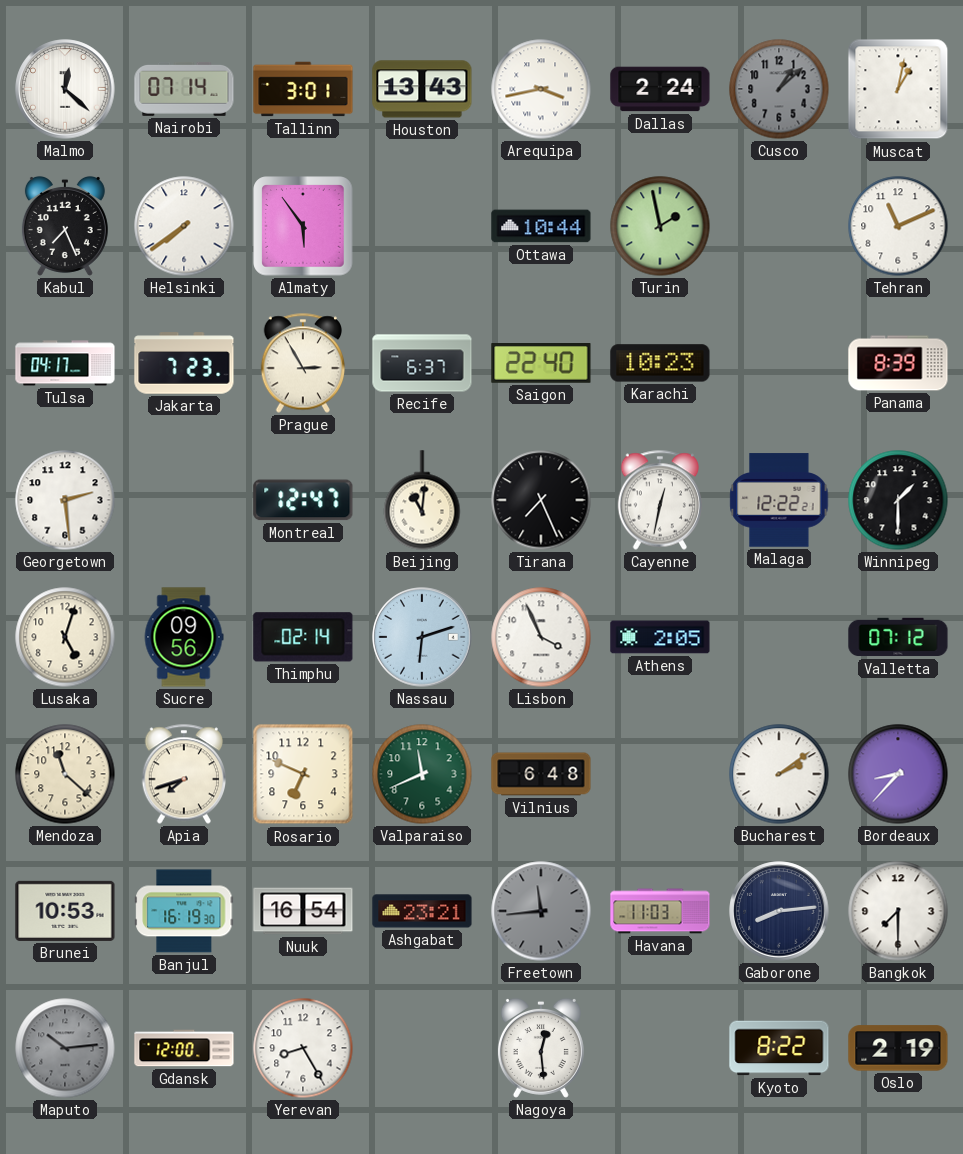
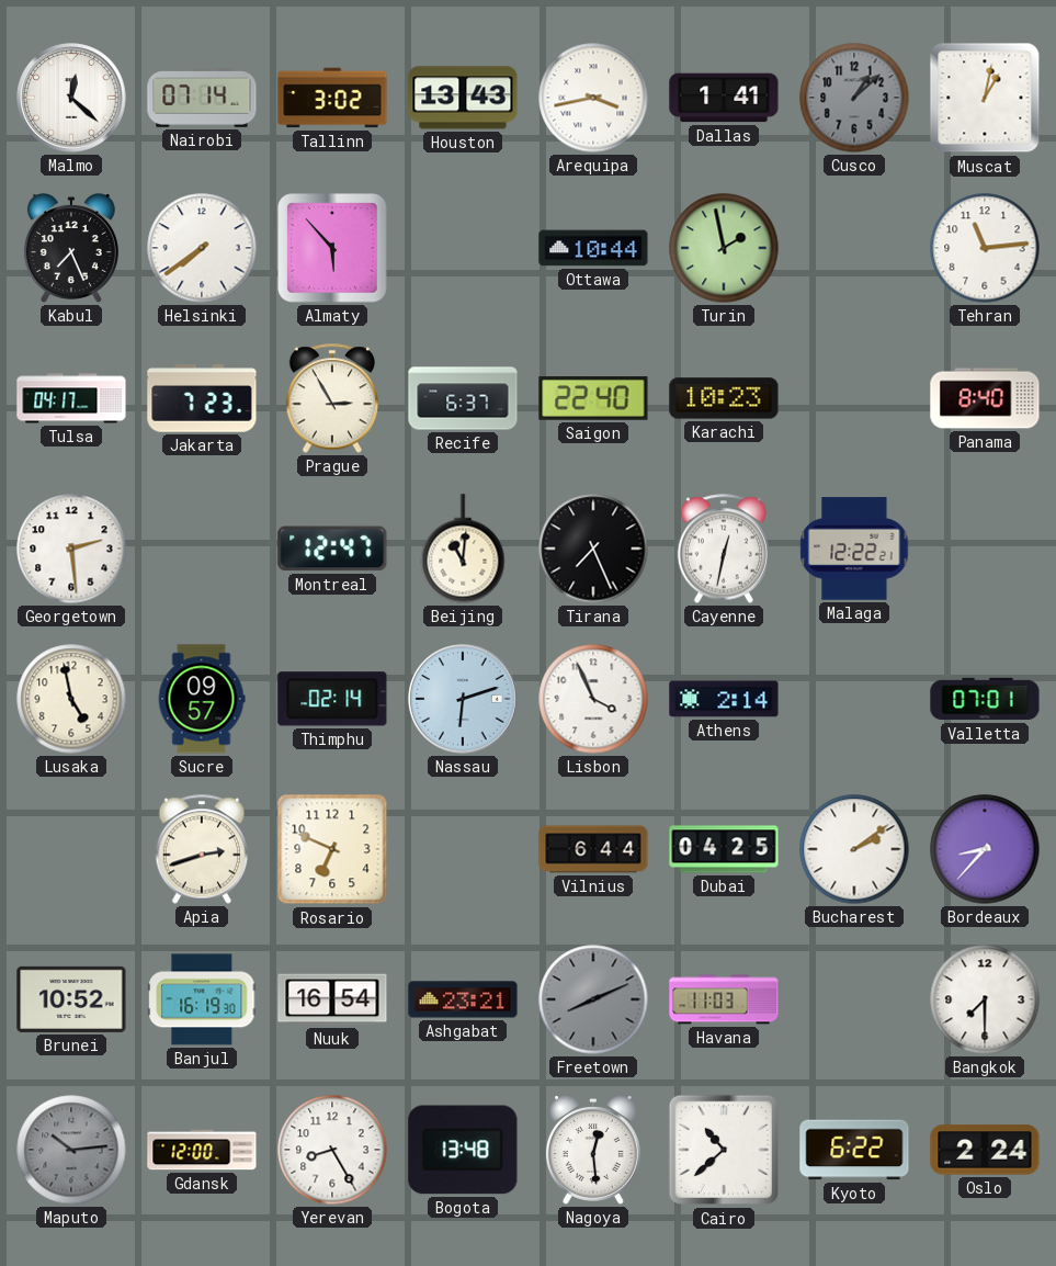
Tallinn: 3:01 -> 3:02
Dallas: 2:24 -> 1:41
Almaty: 5:54 -> 5:53
Tehran: 11:11 -> 11:14
Panama: 8:39 -> 8:40
Winnipeg: 1:30 -> none
Lusaka: 5:03 -> 4:58
Sucre: 09:56 -> 09:57
Athens: 2:05 -> 2:14
Valletta: 07:12 -> 07:01
Mendoza: 11:22 -> none
Apia: 7:42 -> 2:42
Valparaiso: 11:41 -> none
Vilnius: 6:48 -> 6:44
Dubai: none -> 04:25
Brunei: 10:53 -> 10:52
Freetown: 11:44 -> 8:11
Gaborone: 8:14 -> none
Bogota: none -> 13:48
Cairo: none -> 10:38
Kyoto: 8:22 -> 6:22
Oslo: 2:19 -> 2:24
